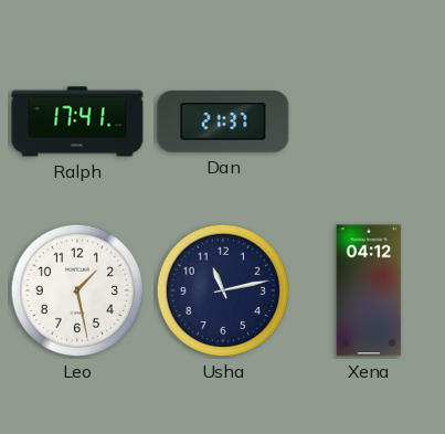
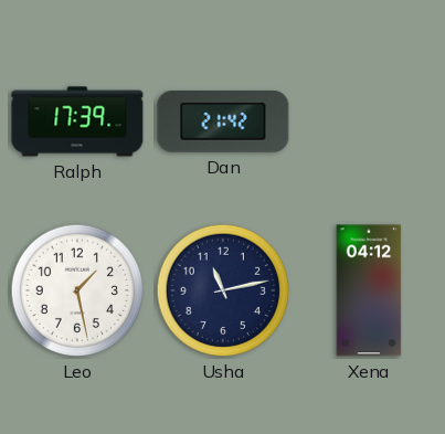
Ralph: 17:41 -> 17:39
Dan: 21:37 -> 21:42
